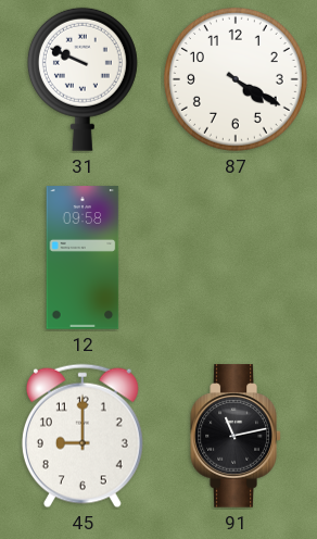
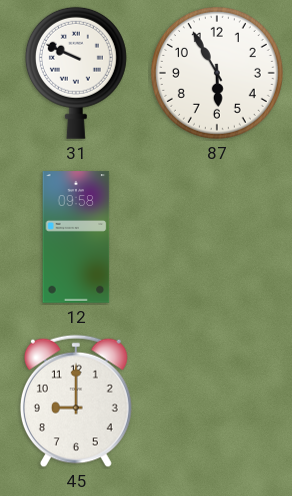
87: 4:20 -> 5:55
91: 11:13 -> none
